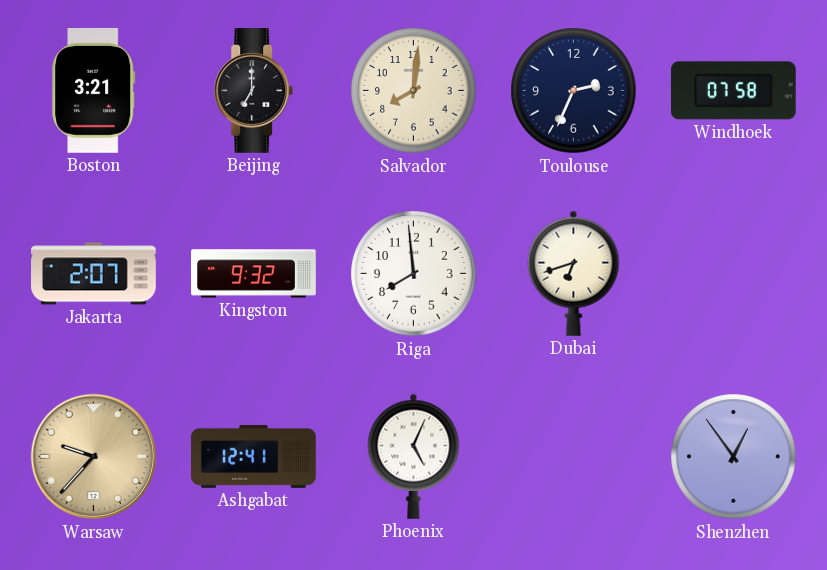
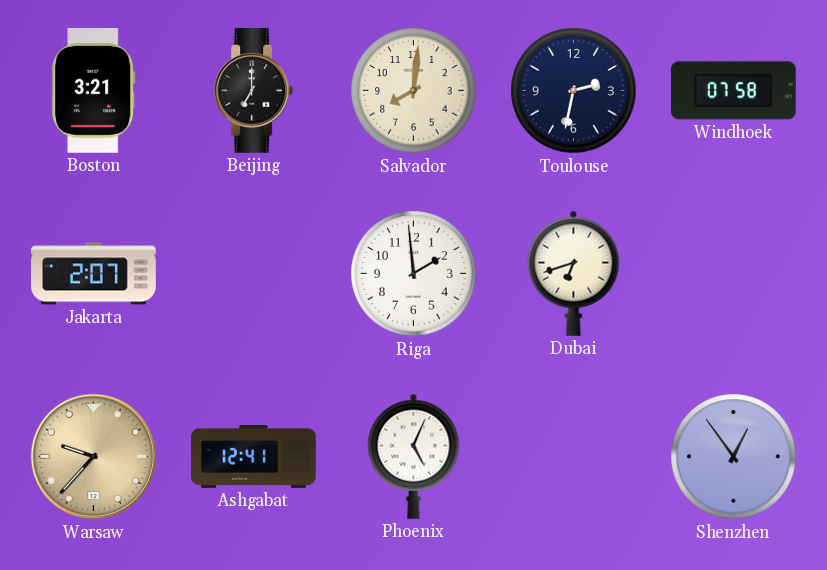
Toulouse: 2:34 -> 2:32
Kingston: 9:32 -> none
Riga: 7:59 -> 1:59
